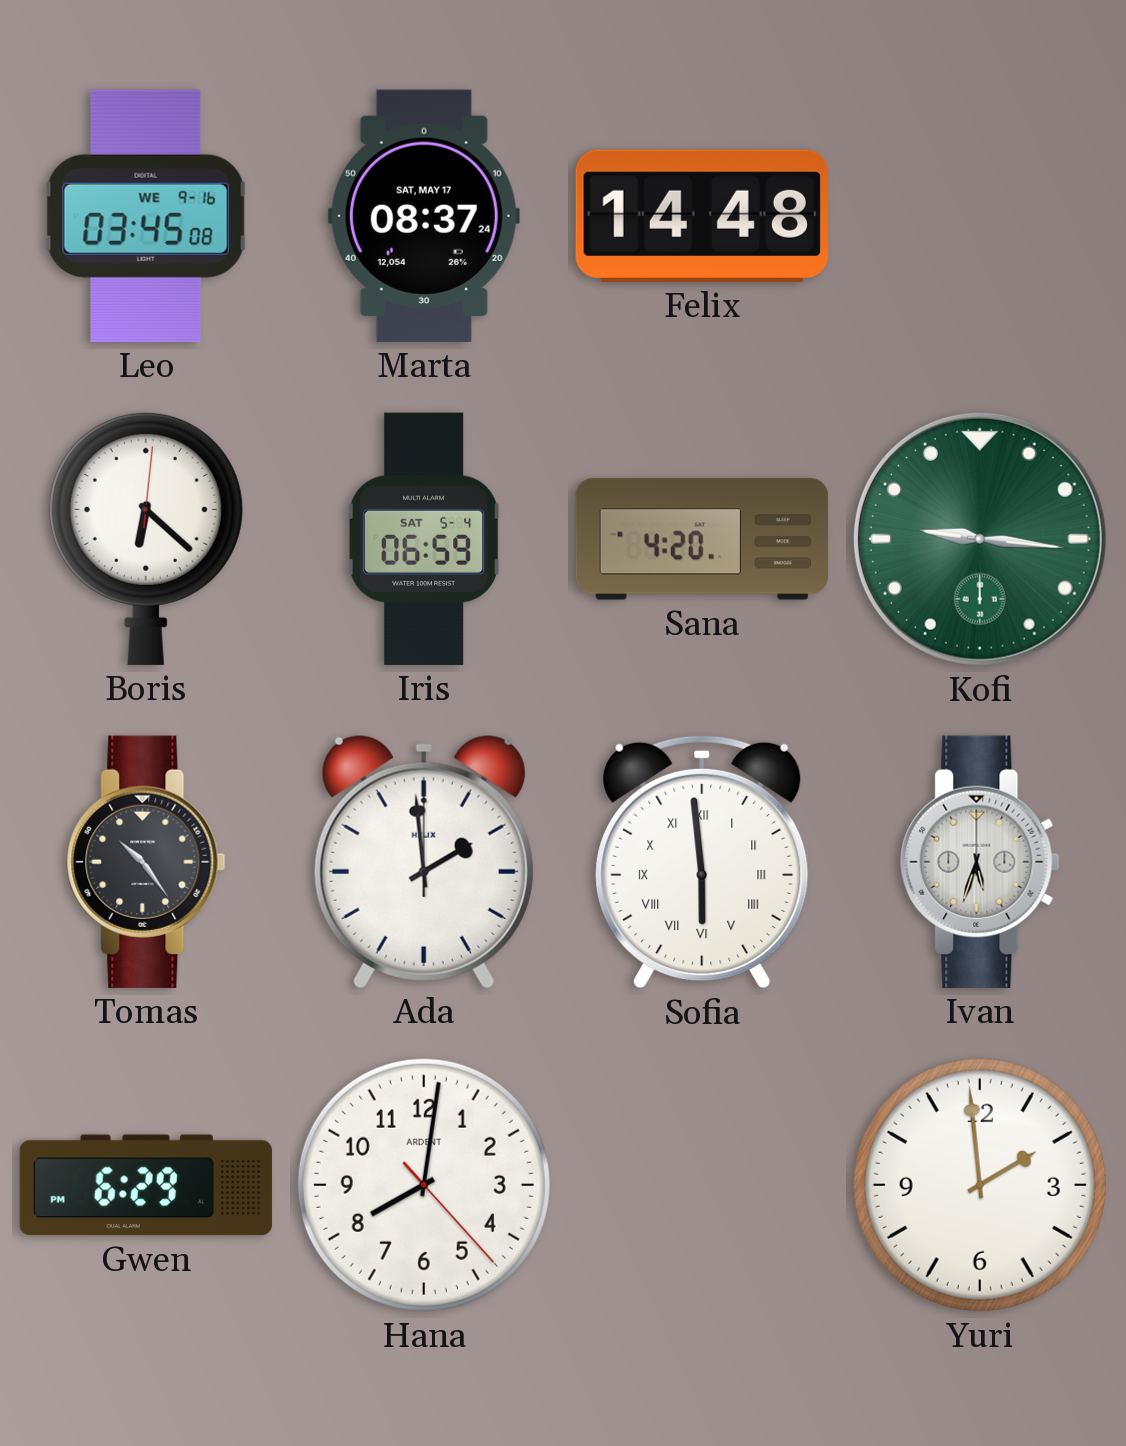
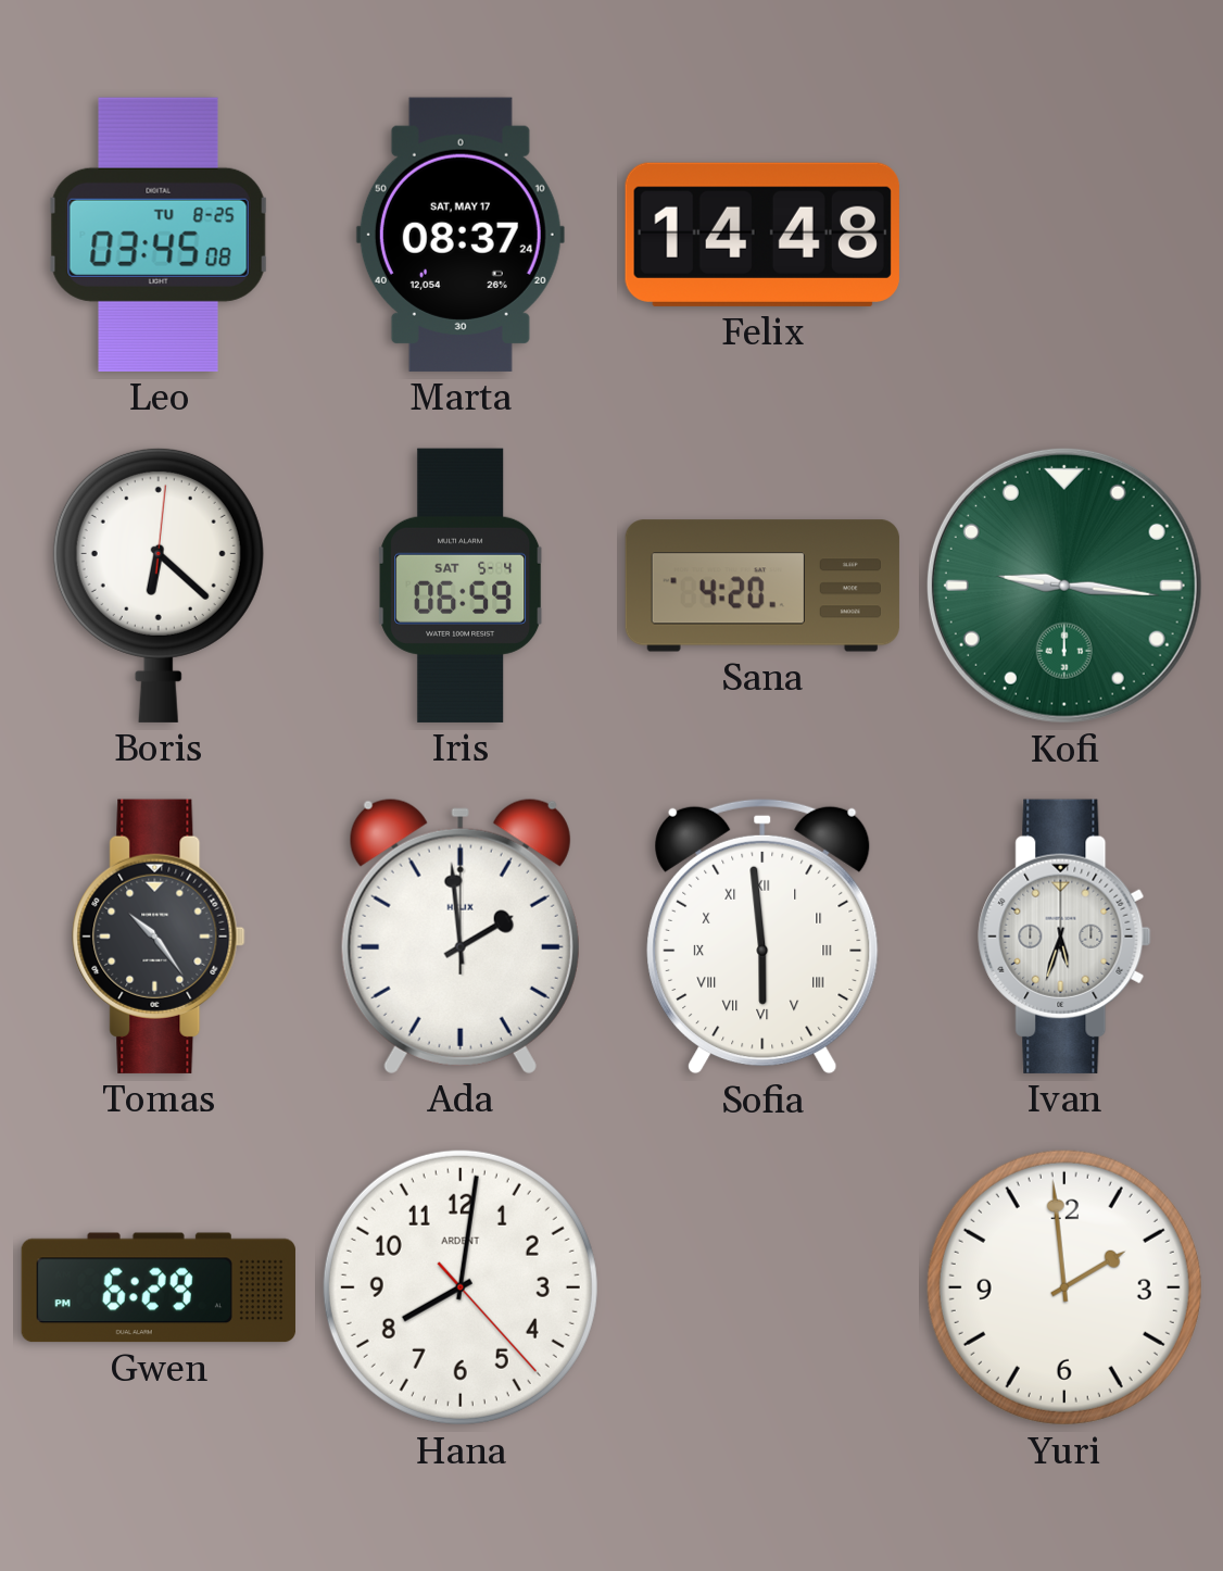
Leo date: WE 9-16 -> TU 8-25
